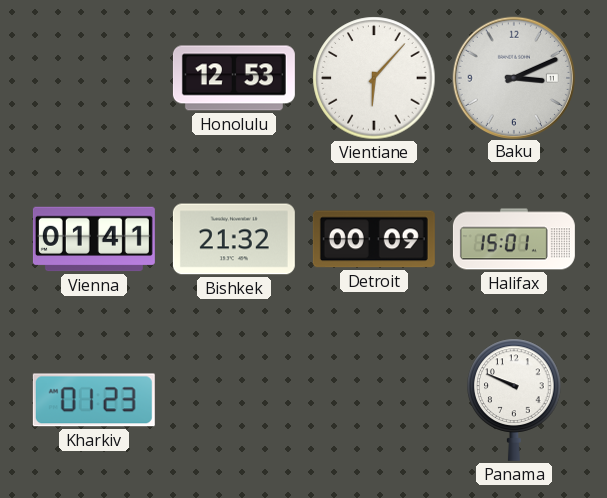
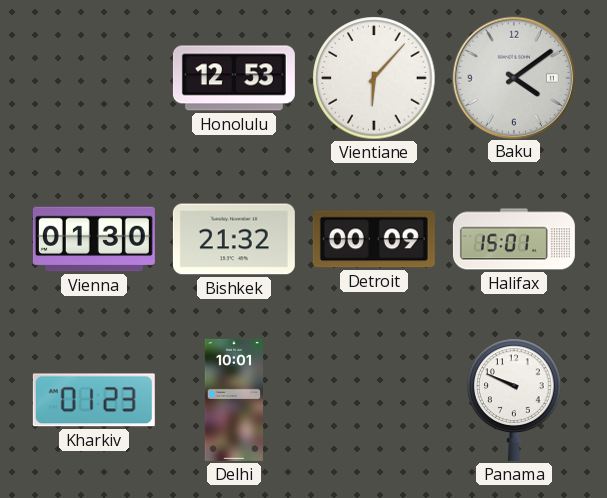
Baku: 3:11 -> 4:09
Vienna: 01:41 -> 01:30
Delhi: none -> 10:01
